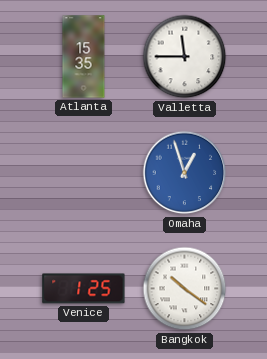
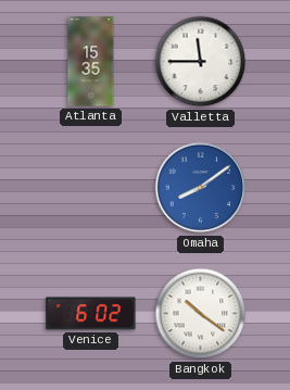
Omaha: 12:57 -> 8:09
Venice: 1:25 -> 6:02
